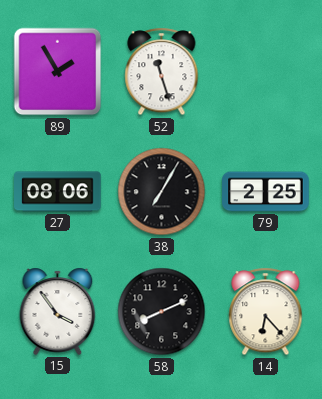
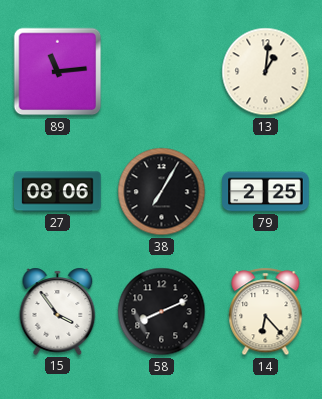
89: 1:55 -> 11:14
52: 11:27 -> none
13: none -> 1:01
